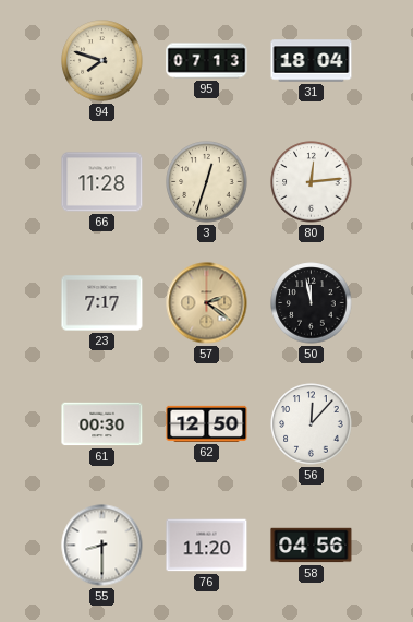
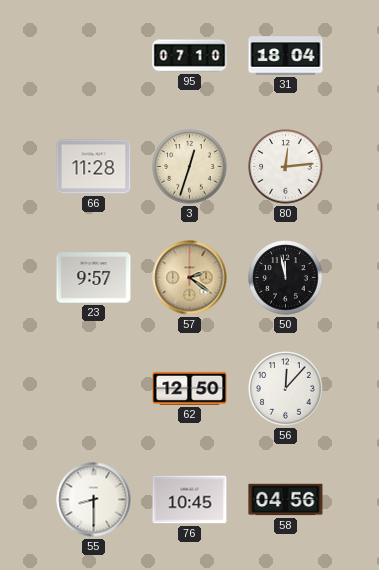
94: 7:48 -> none
95: 07:13 -> 07:10
23: 7:17 -> 9:57
61: 00:30 -> none
76: 11:20 -> 10:45
